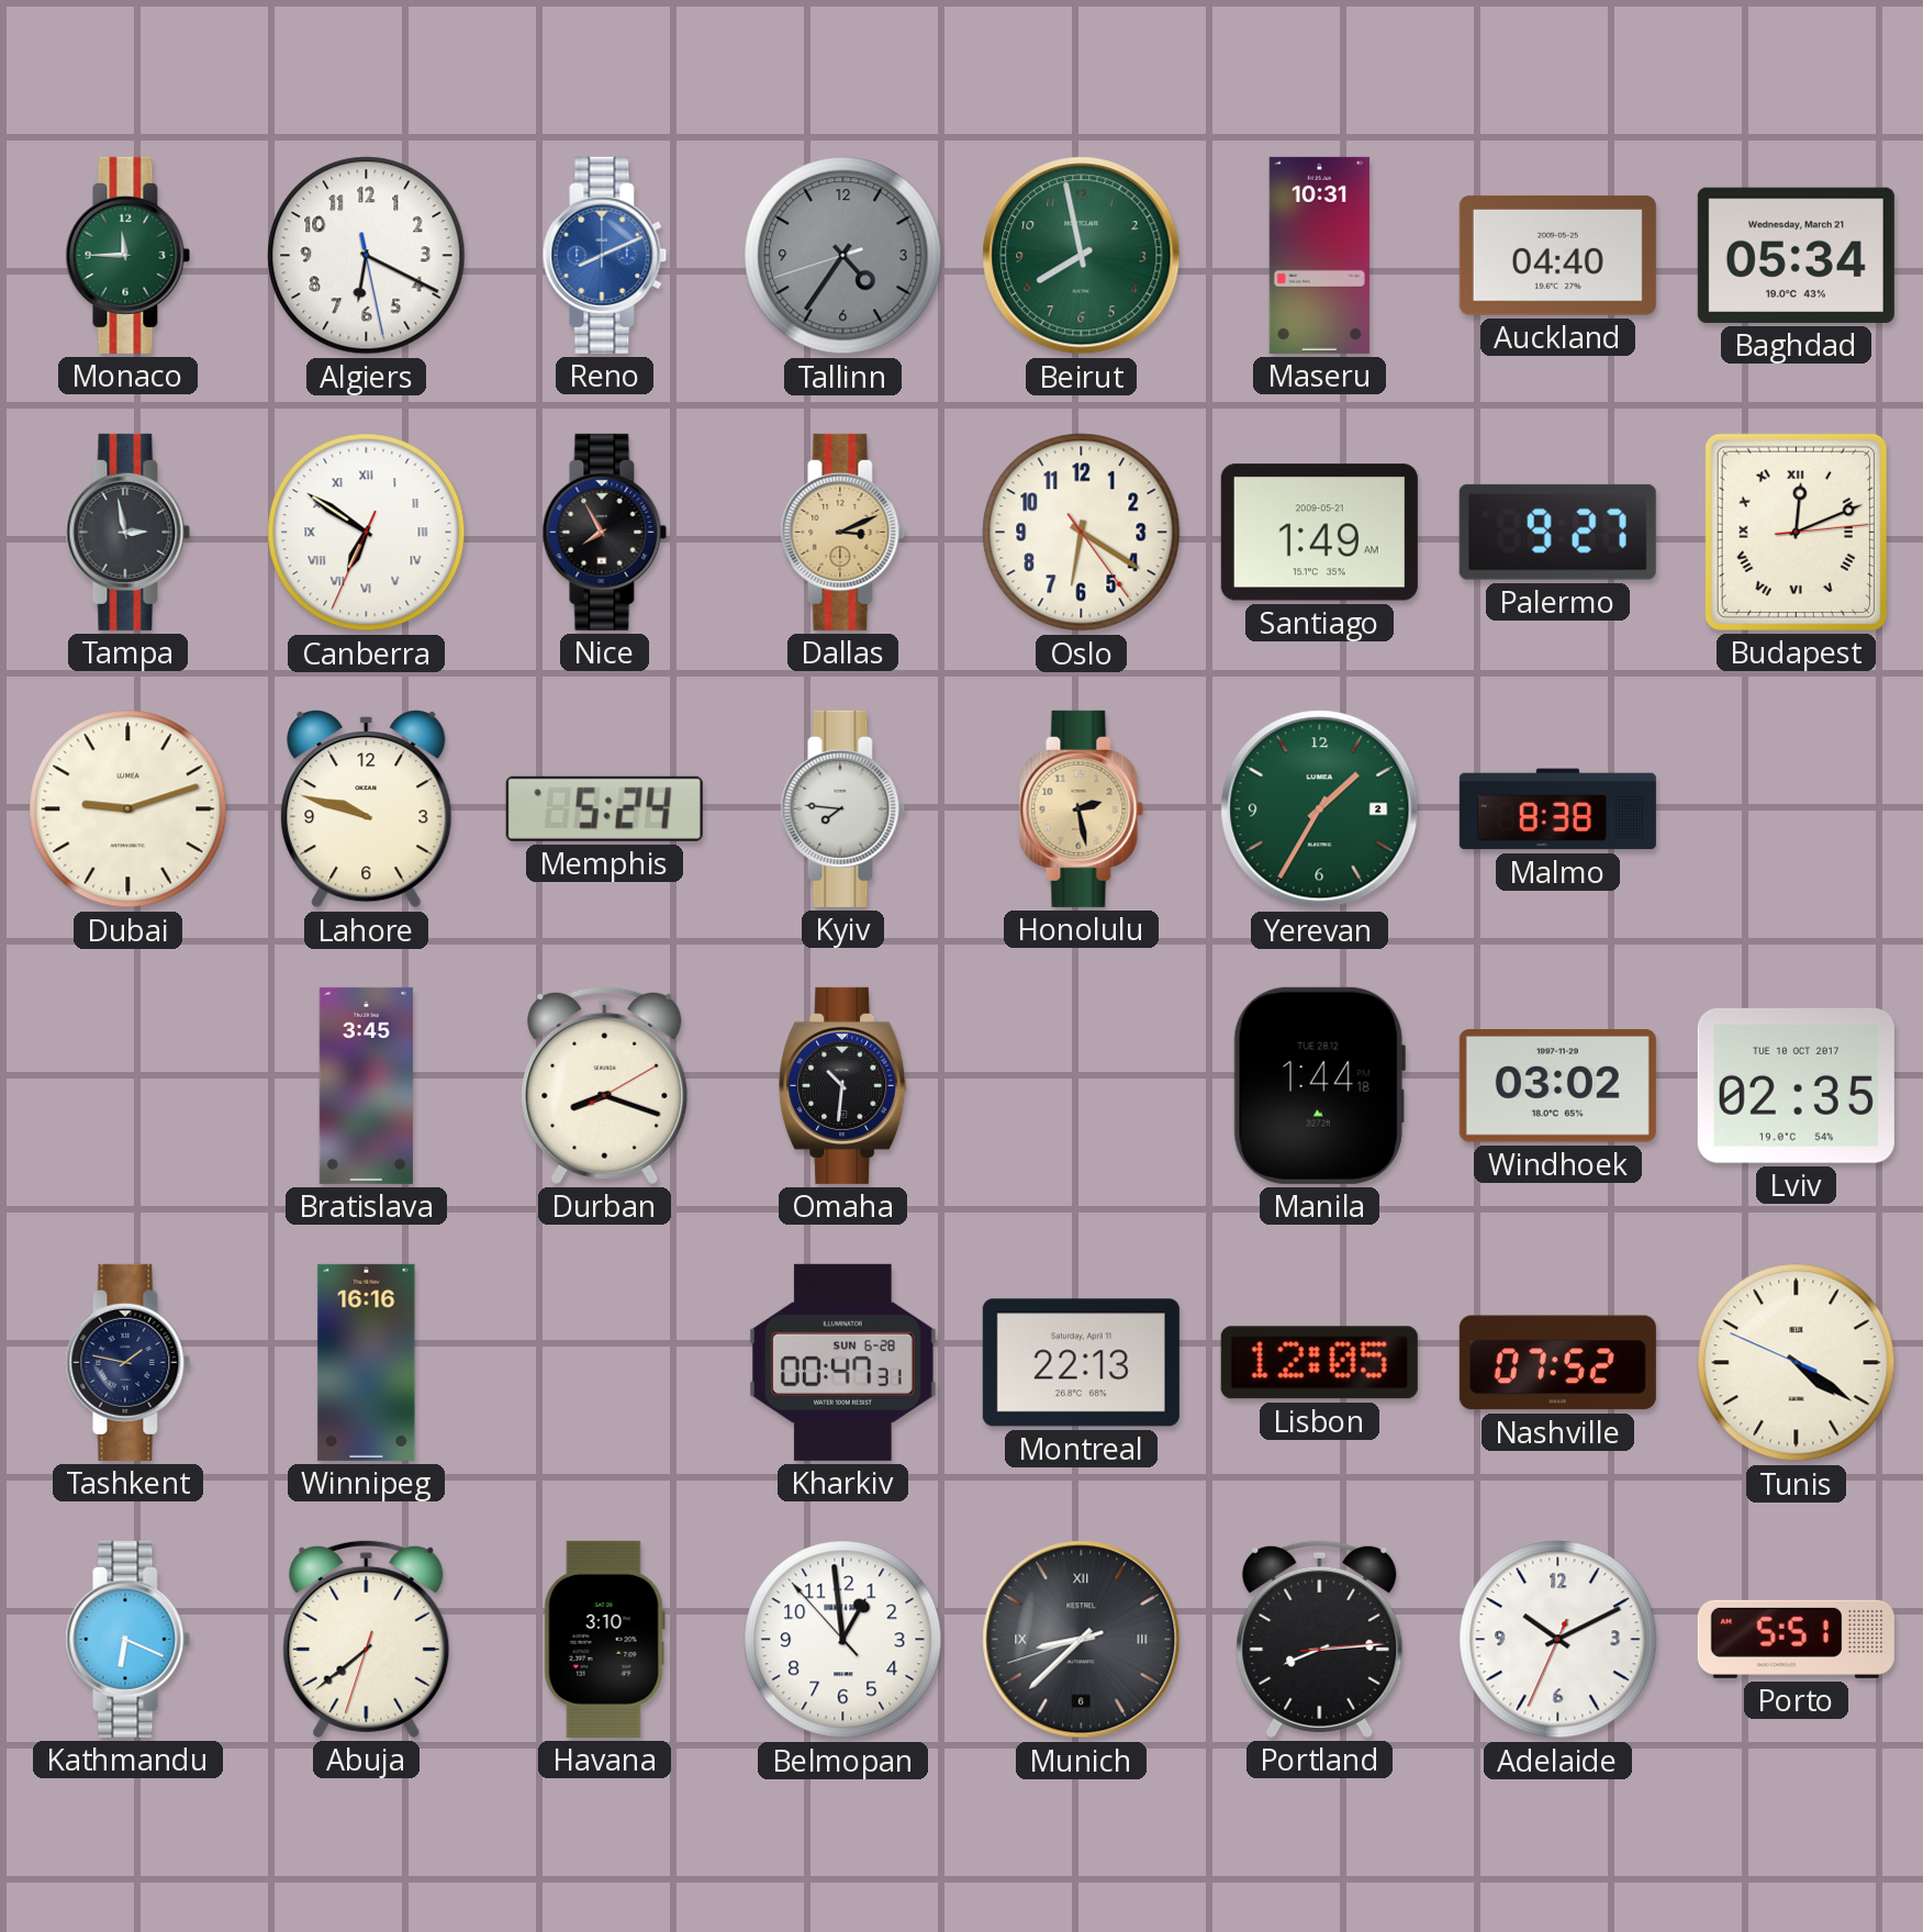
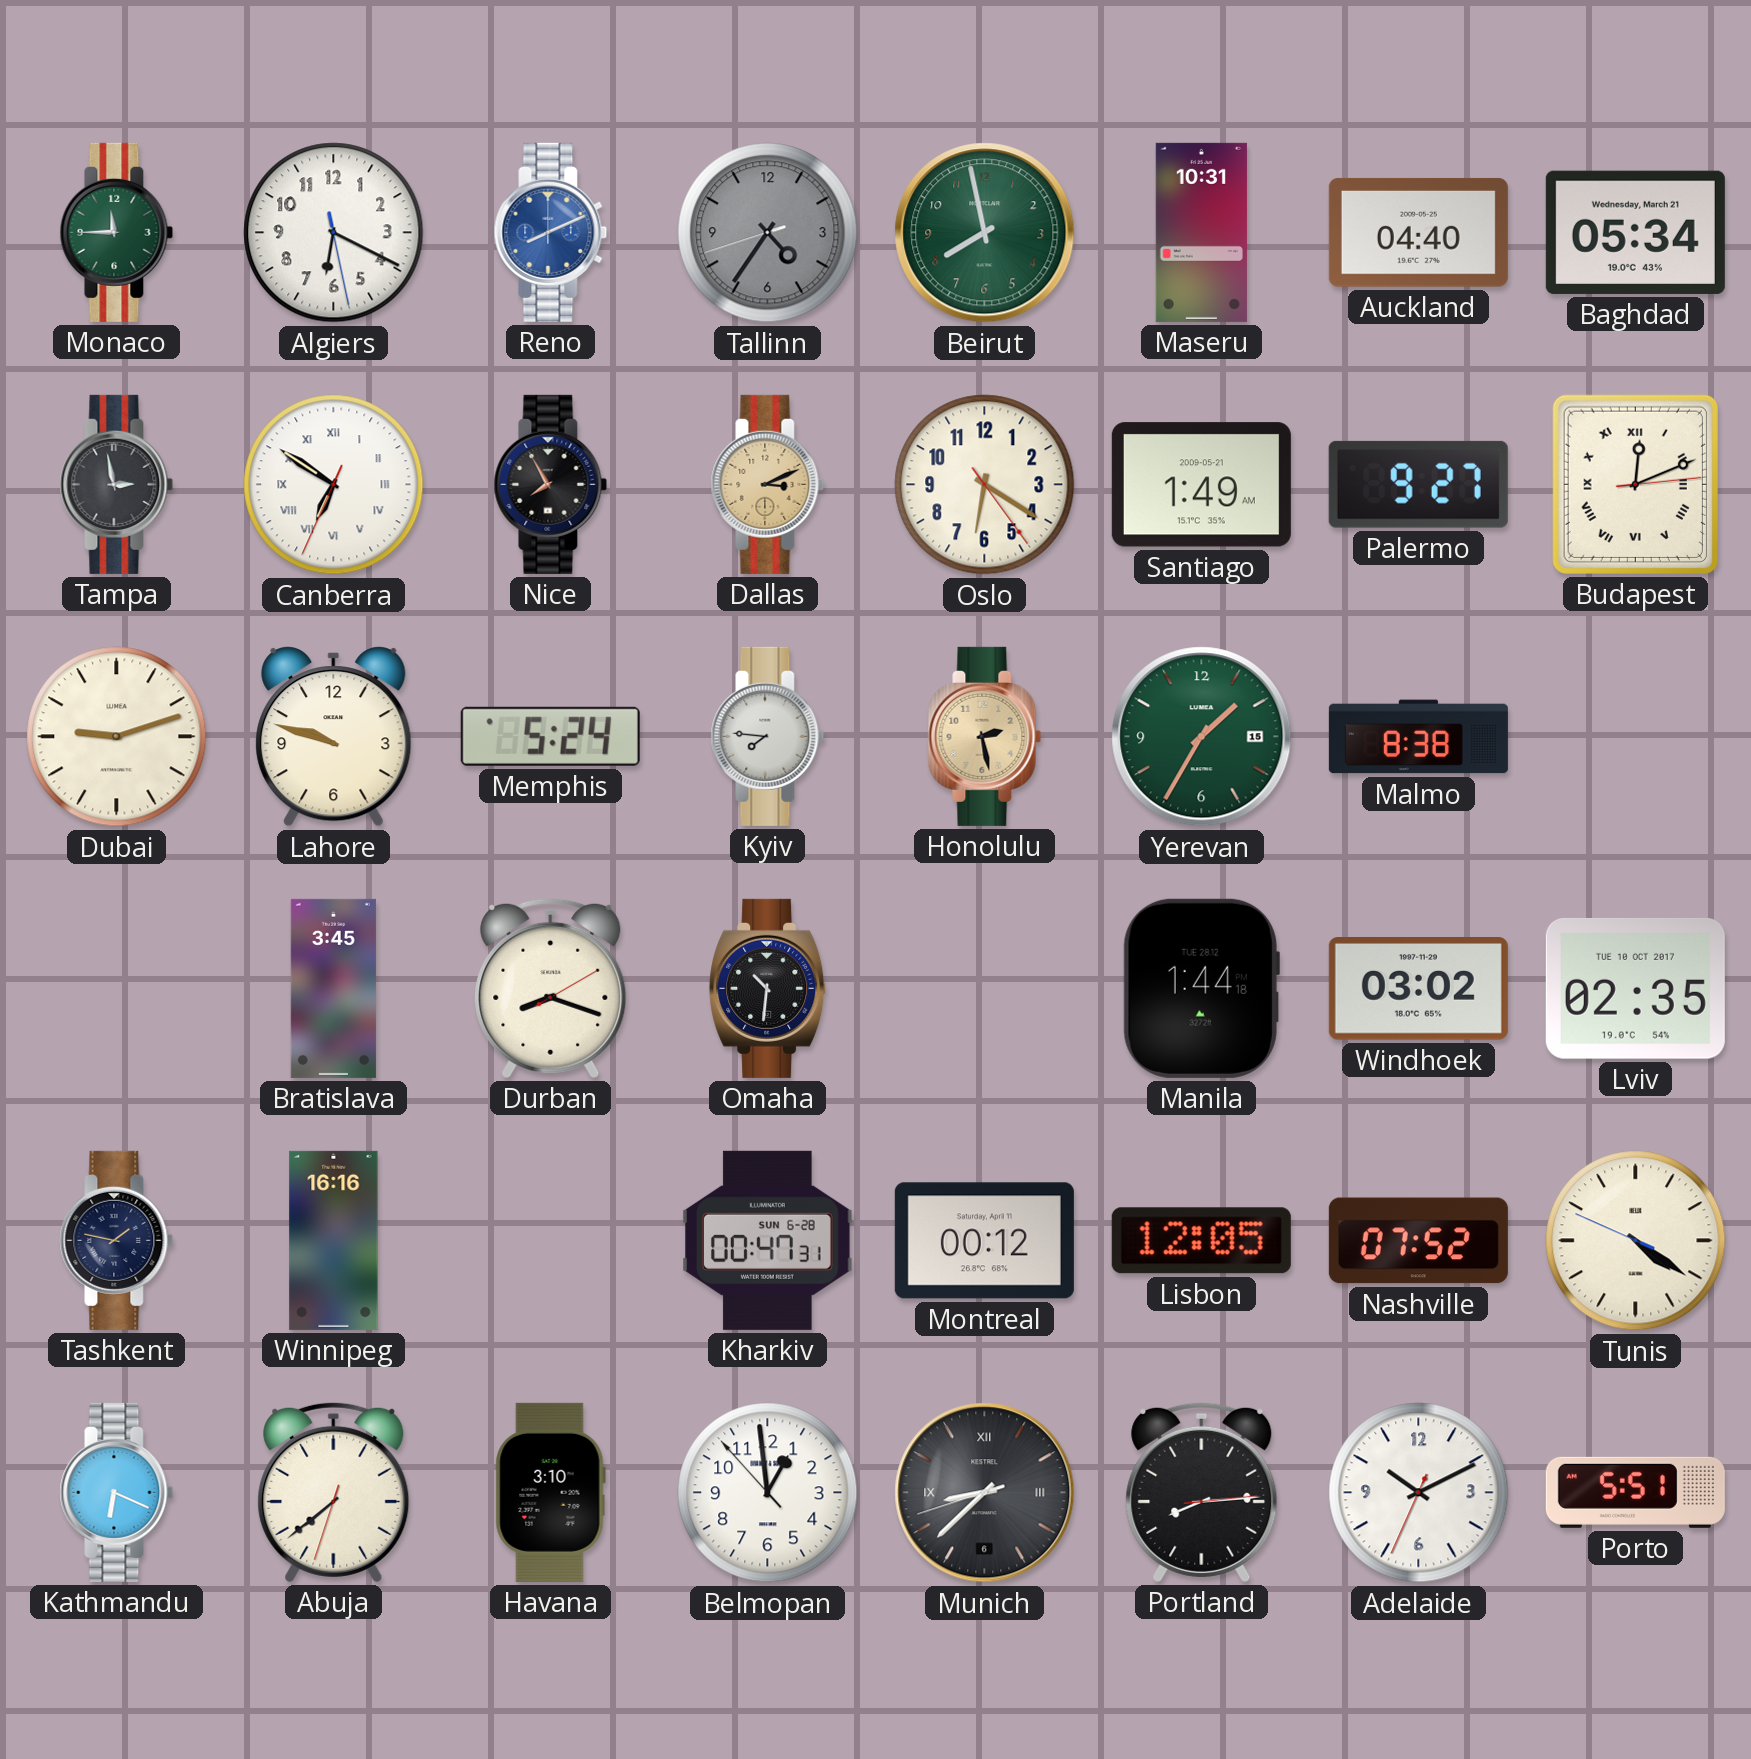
Yerevan date: 2 -> 15
Montreal: 22:13 -> 00:12
